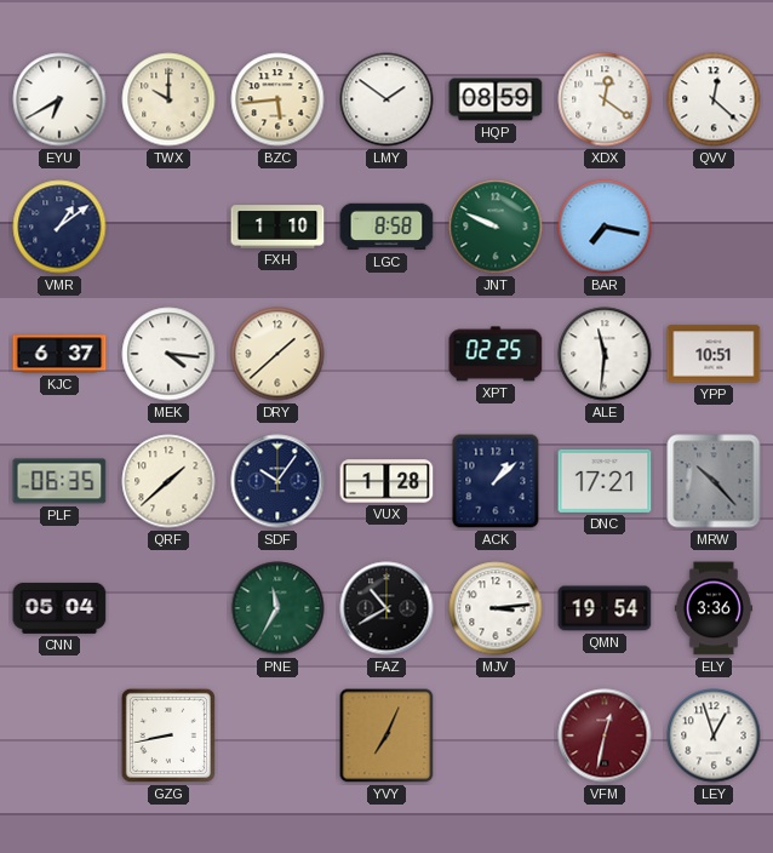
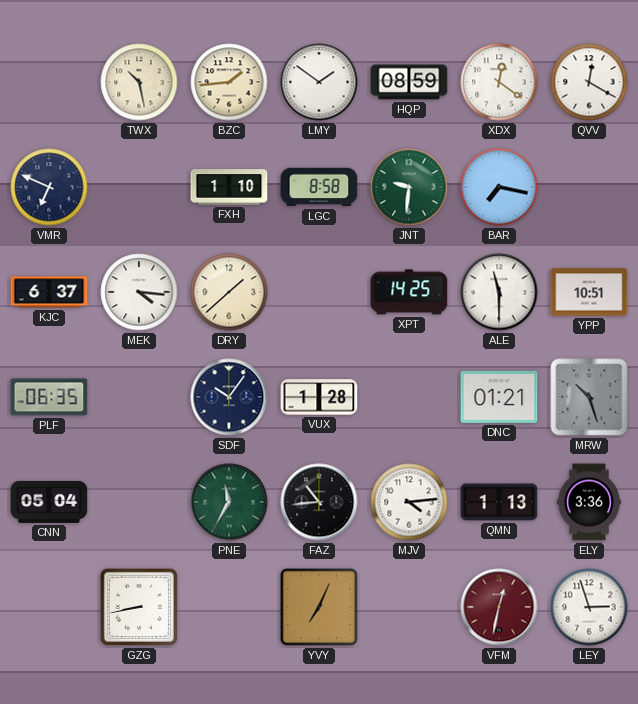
EYU: 6:40 -> none
TWX: 10:00 -> 10:28
BZC: 5:44 -> 1:44
QVV: 12:22 -> 12:20
VMR: 1:09 -> 6:49
JNT: 9:49 -> 9:31
XPT: 02:25 -> 14:25
ALE: 11:31 -> 11:30
QRF: 1:38 -> none
ACK: 1:08 -> none
DNC: 17:21 -> 01:21
MRW: 10:23 -> 10:27
FAZ: 10:40 -> 10:44
MJV: 3:14 -> 4:14
QMN: 19:54 -> 1:13
LEY: 12:57 -> 2:57
